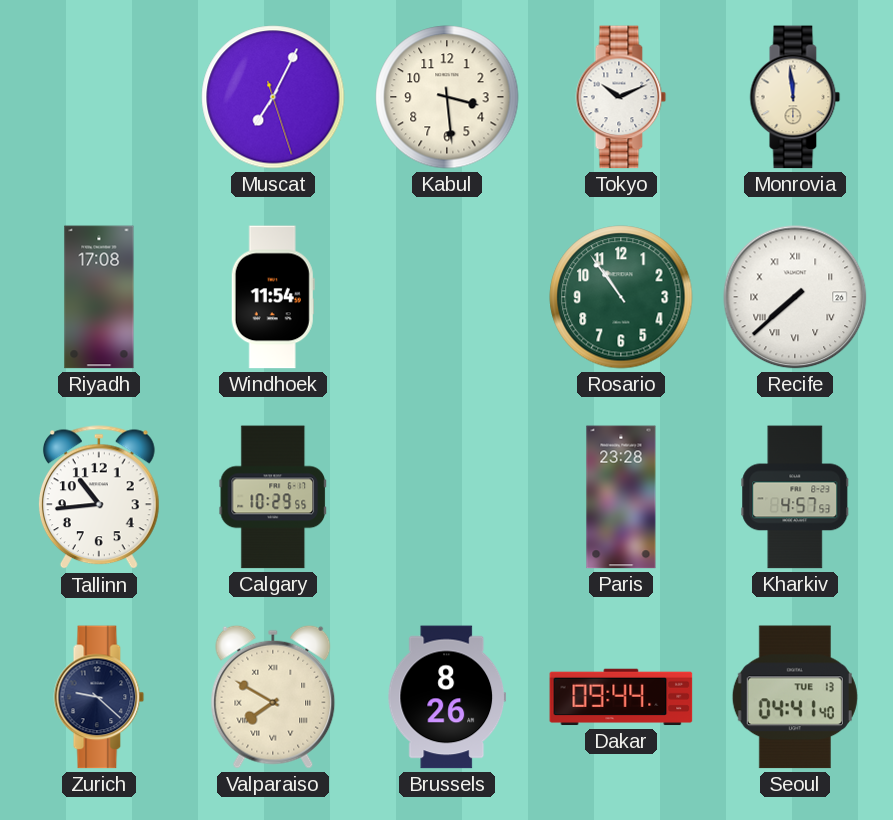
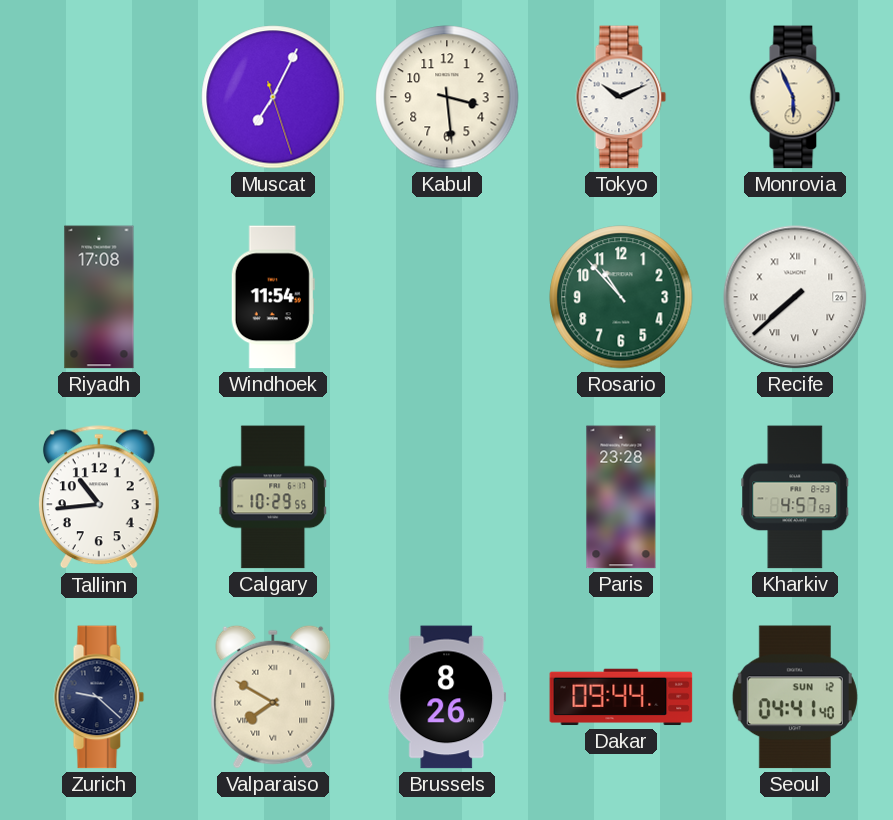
Monrovia: 11:59 -> 5:56
Rosario: 10:54 -> 10:53
Seoul date: TUE 13 -> SUN 12
